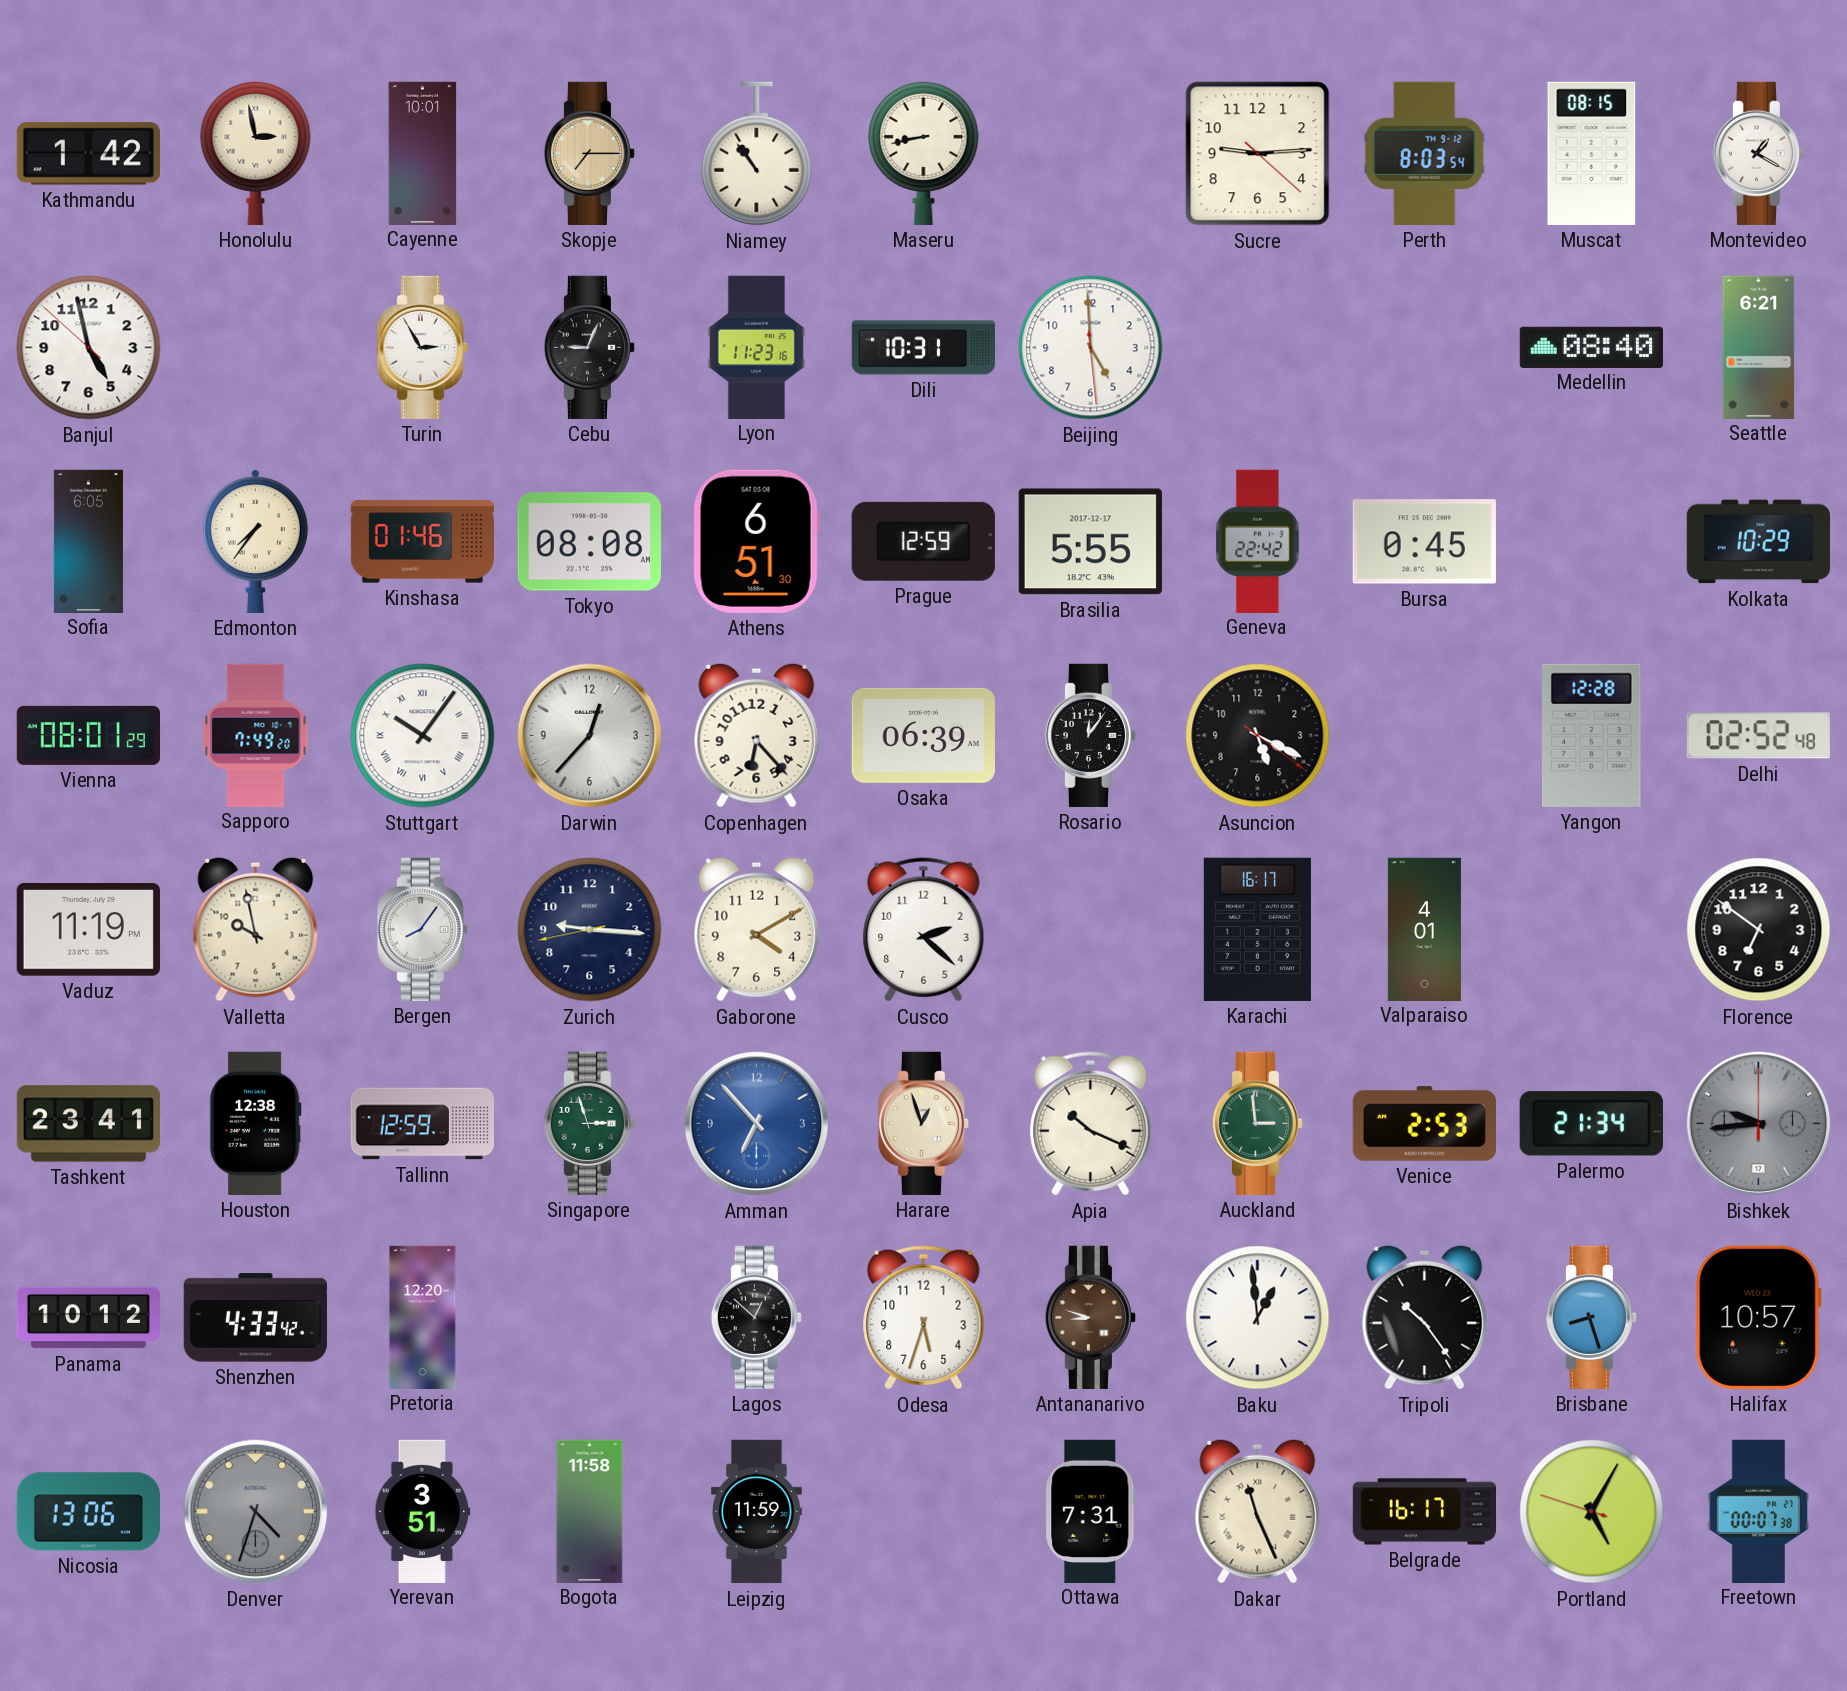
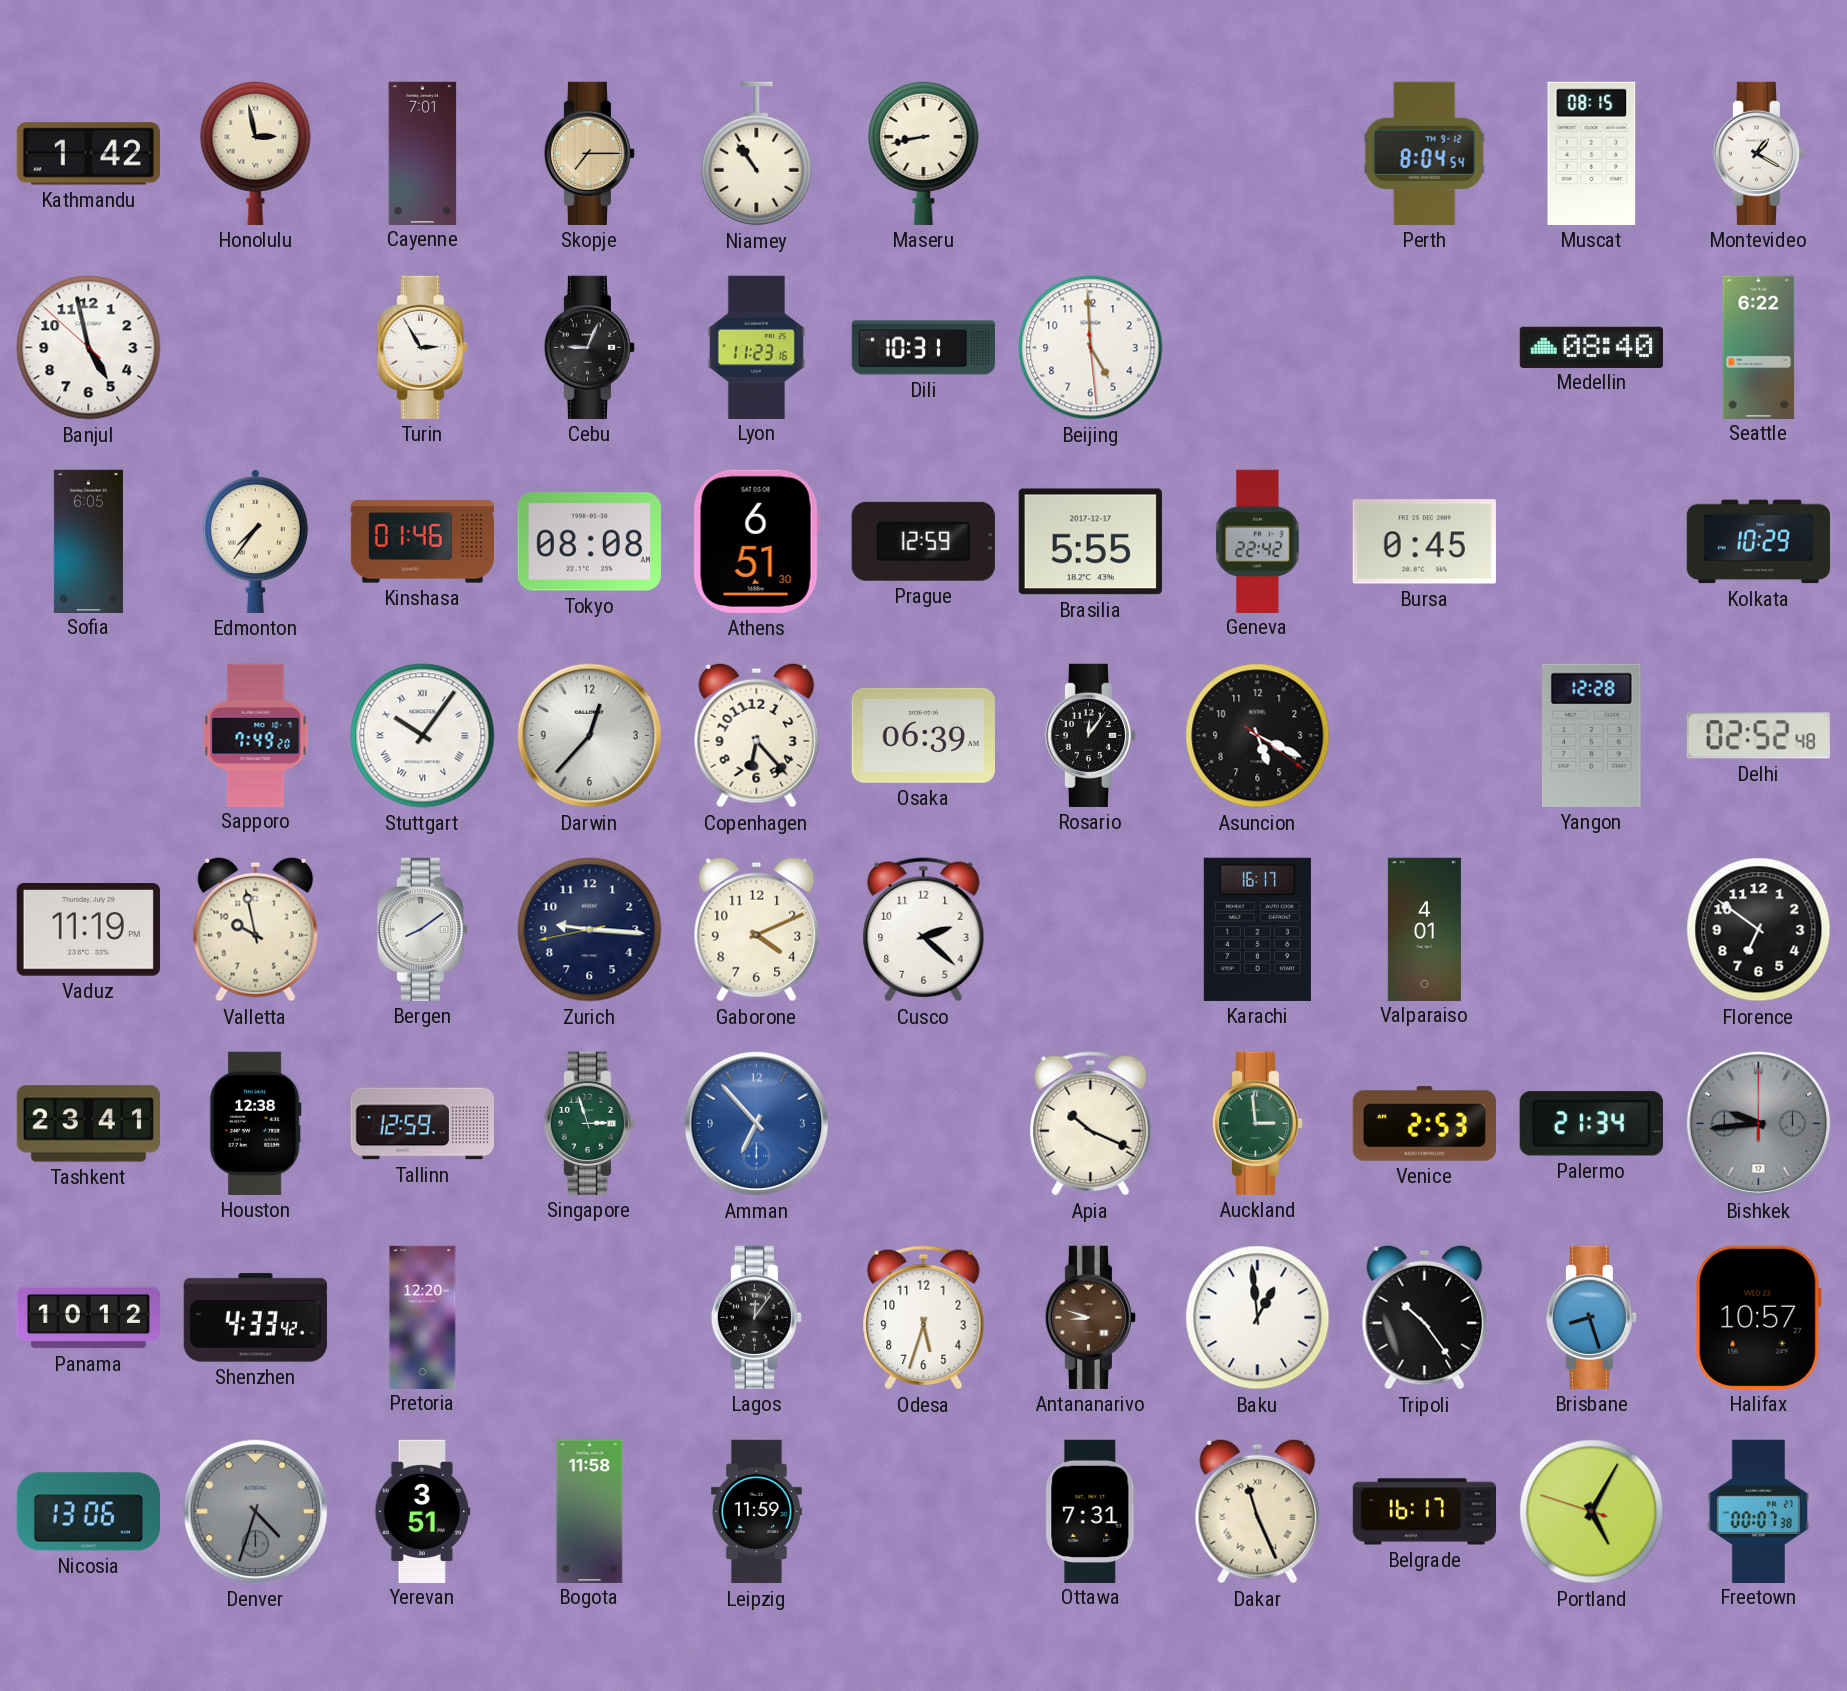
Cayenne: 10:01 -> 7:01
Sucre: 9:14 -> none
Perth: 8:03 -> 8:04
Seattle: 6:21 -> 6:22
Vienna: 08:01 -> none
Bergen: 8:06 -> 8:09
Gaborone: 4:10 -> 4:11
Harare: 12:57 -> none
Lagos: 12:52 -> 12:06
